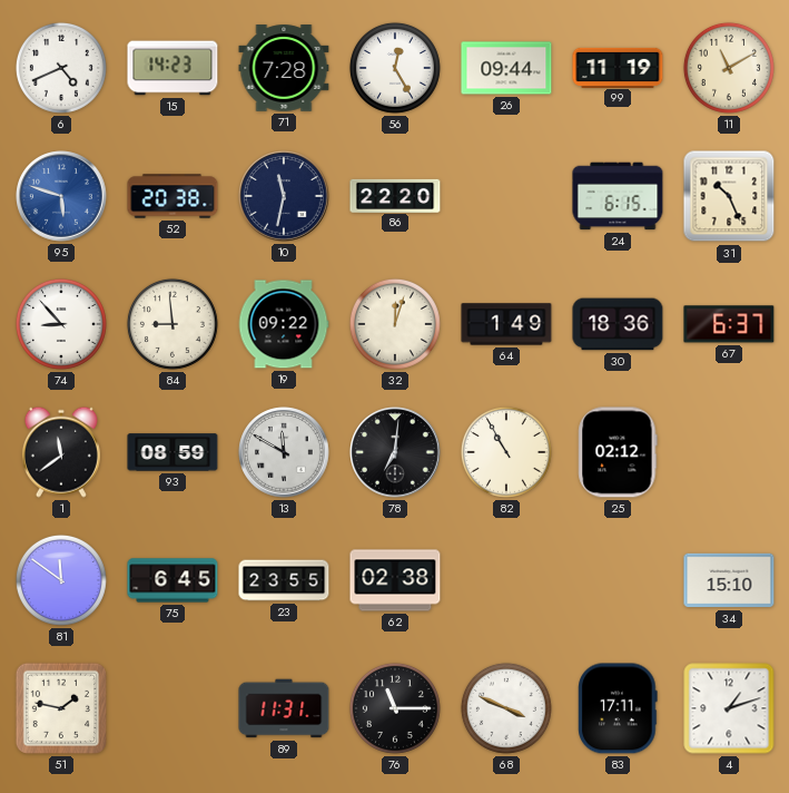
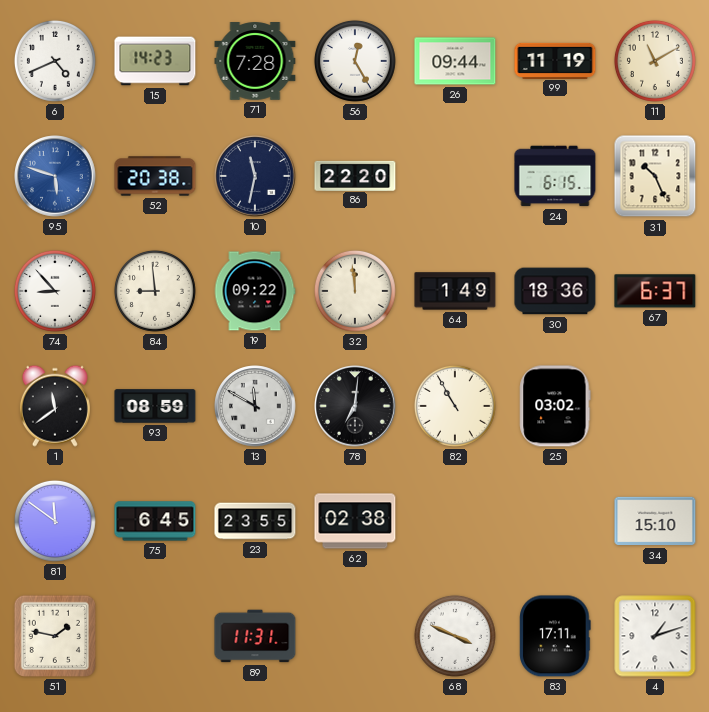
32: 12:03 -> 11:59
25: 02:12 -> 03:02
76: 11:15 -> none
